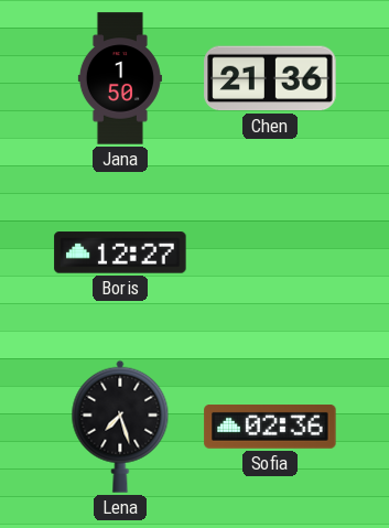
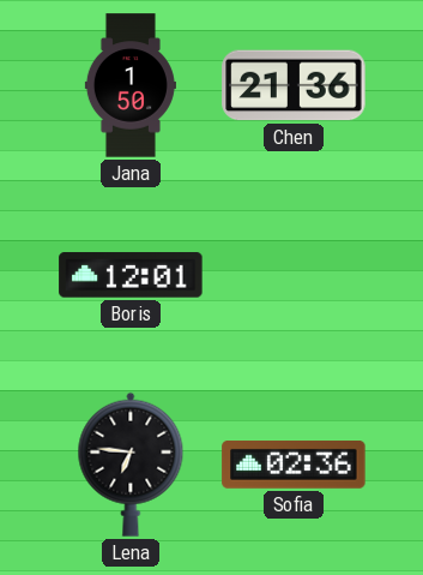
Boris: 12:27 -> 12:01
Lena: 7:27 -> 6:46
